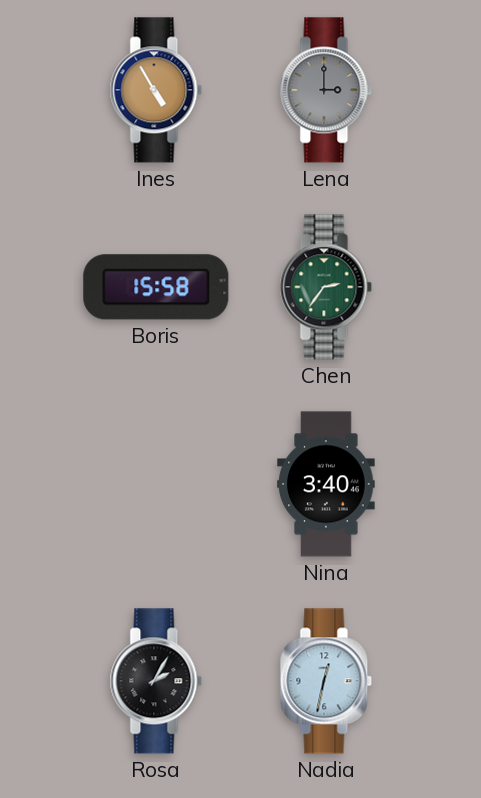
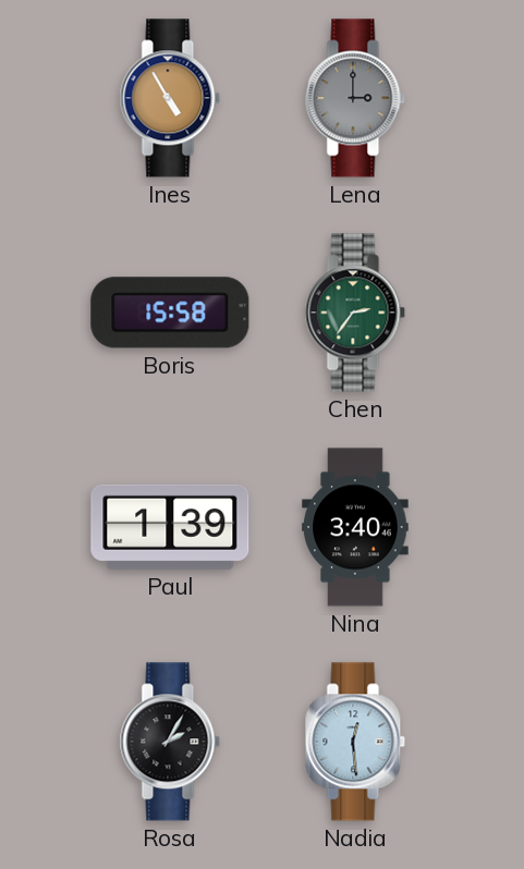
Paul: none -> 1:39
Nadia: 12:32 -> 12:29
